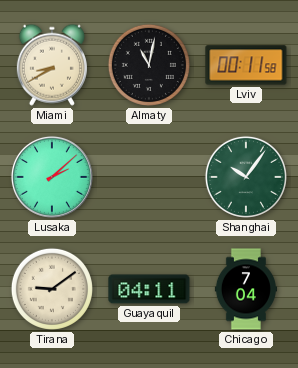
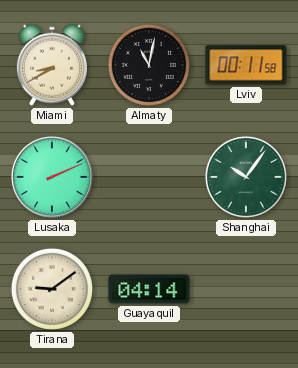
Lusaka: 2:08 -> 2:11
Guayaquil: 04:11 -> 04:14
Chicago: 7:04 -> none
